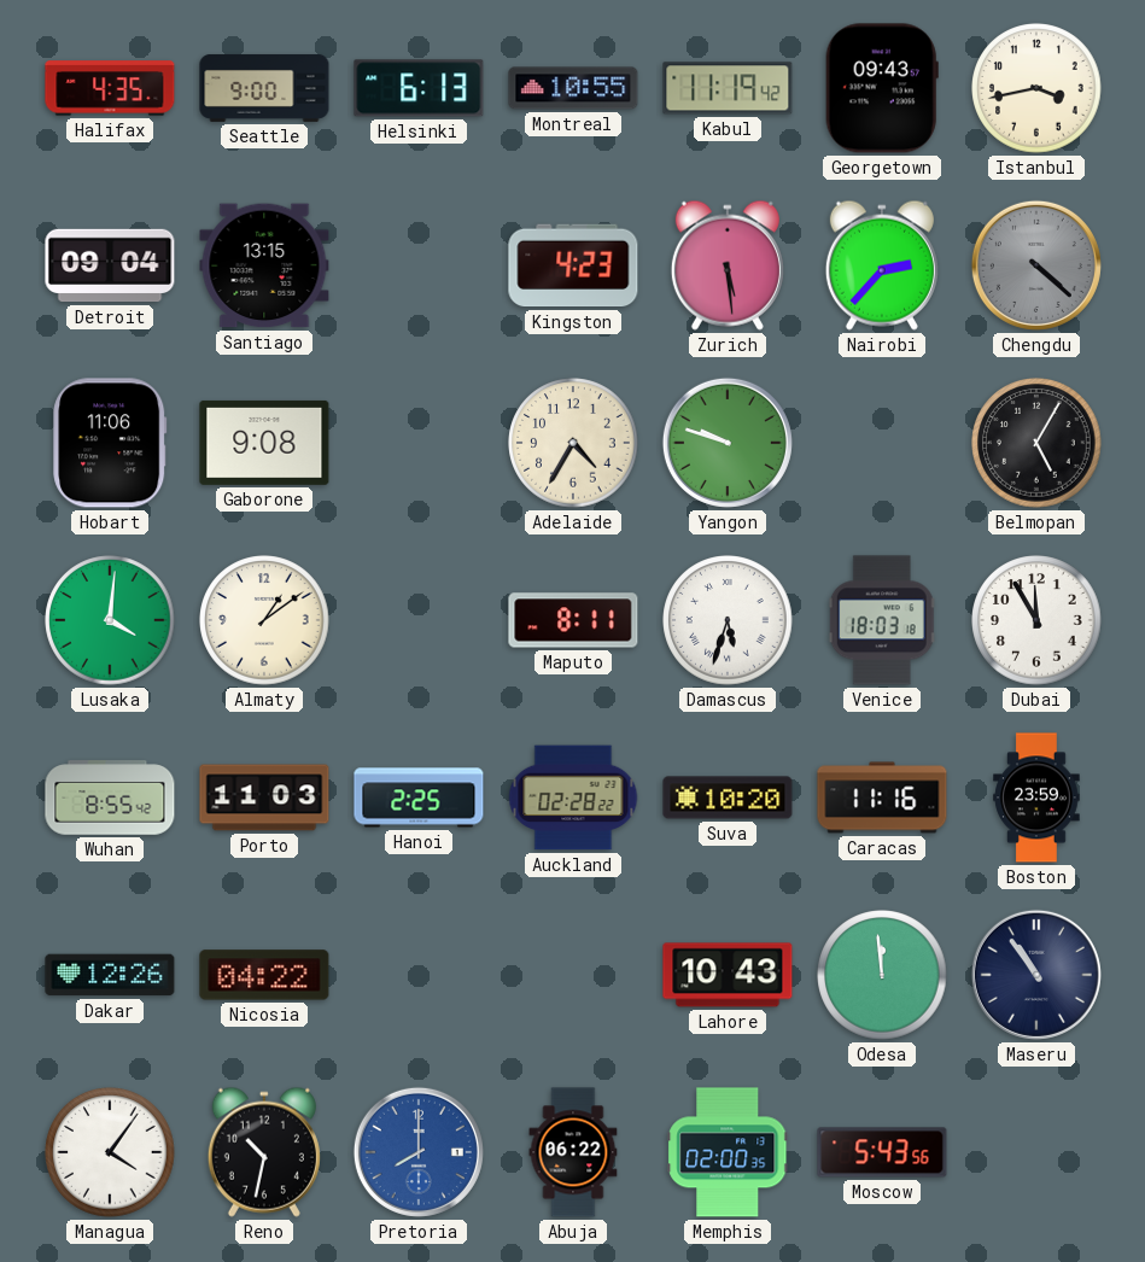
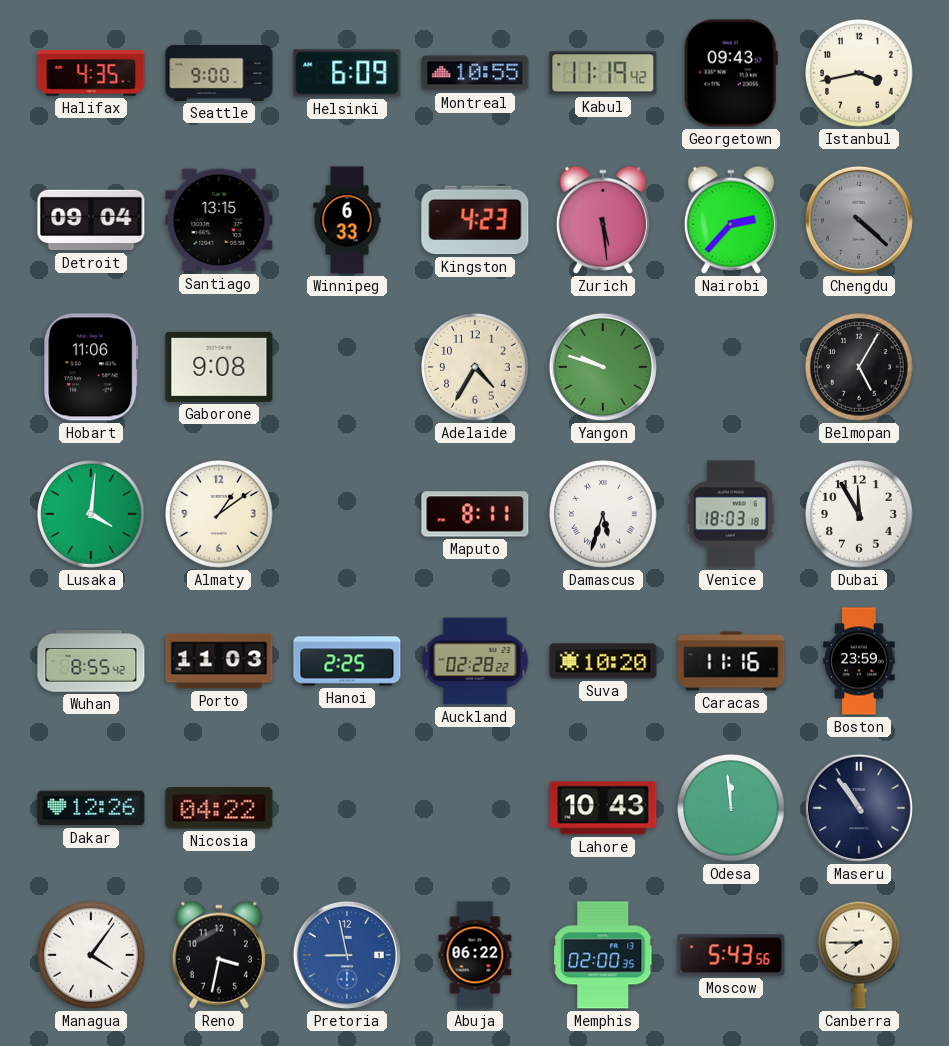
Helsinki: 6:13 -> 6:09
Winnipeg: none -> 6:33
Reno: 10:32 -> 3:32
Pretoria: 8:00 -> 8:58
Canberra: none -> 7:45
